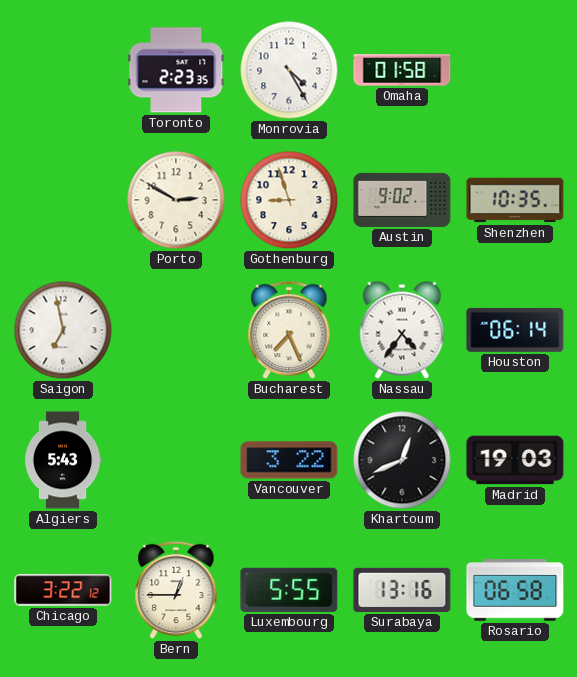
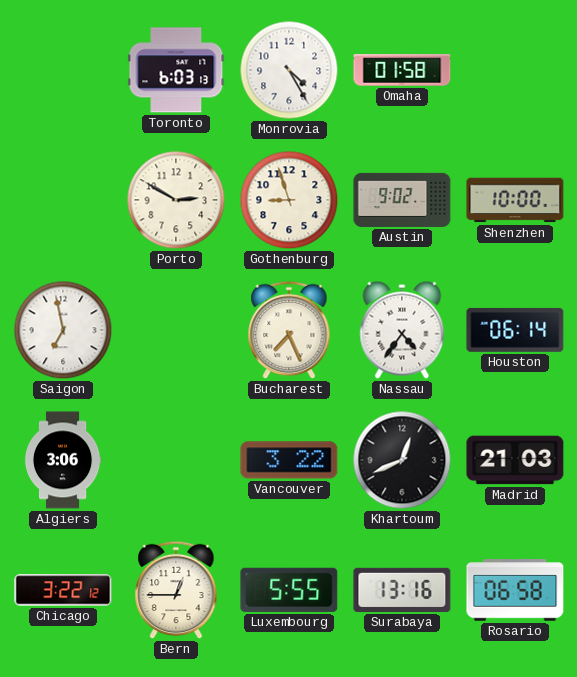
Toronto: 2:23 -> 6:03
Shenzhen: 10:35 -> 10:00
Algiers: 5:43 -> 3:06
Madrid: 19:03 -> 21:03
